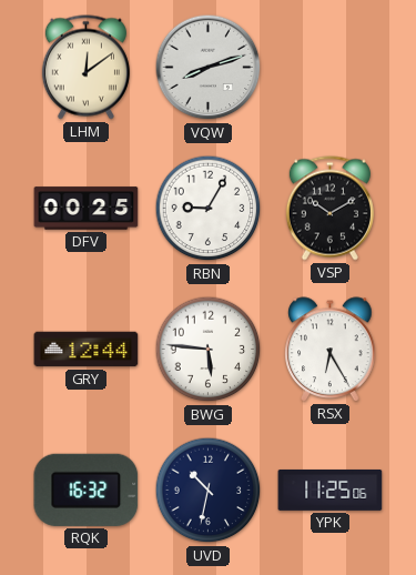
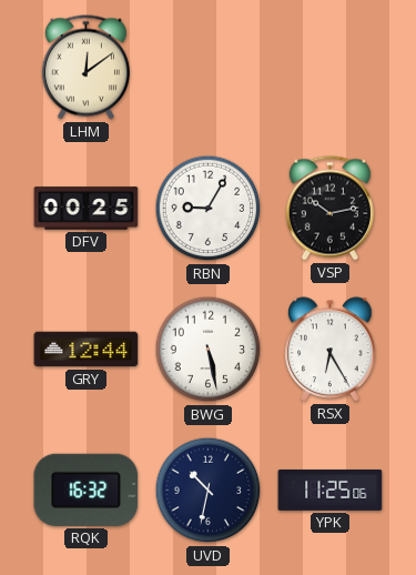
VQW: 8:12 -> none
VSP: 10:10 -> 10:13
BWG: 5:46 -> 5:28
